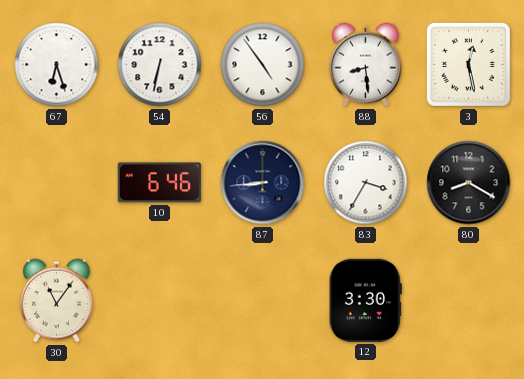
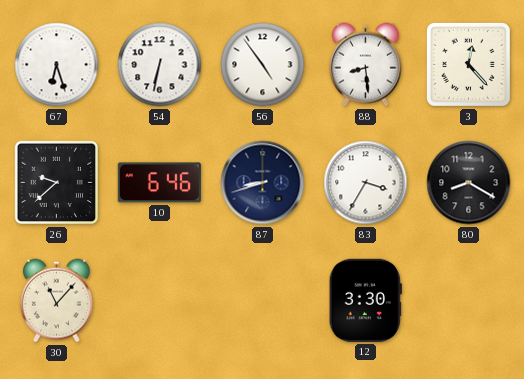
3: 12:28 -> 12:23
26: none -> 9:38
87: 8:44 -> 8:42
30: 11:06 -> 11:07
